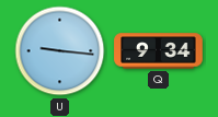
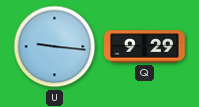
Q: 9:34 -> 9:29
